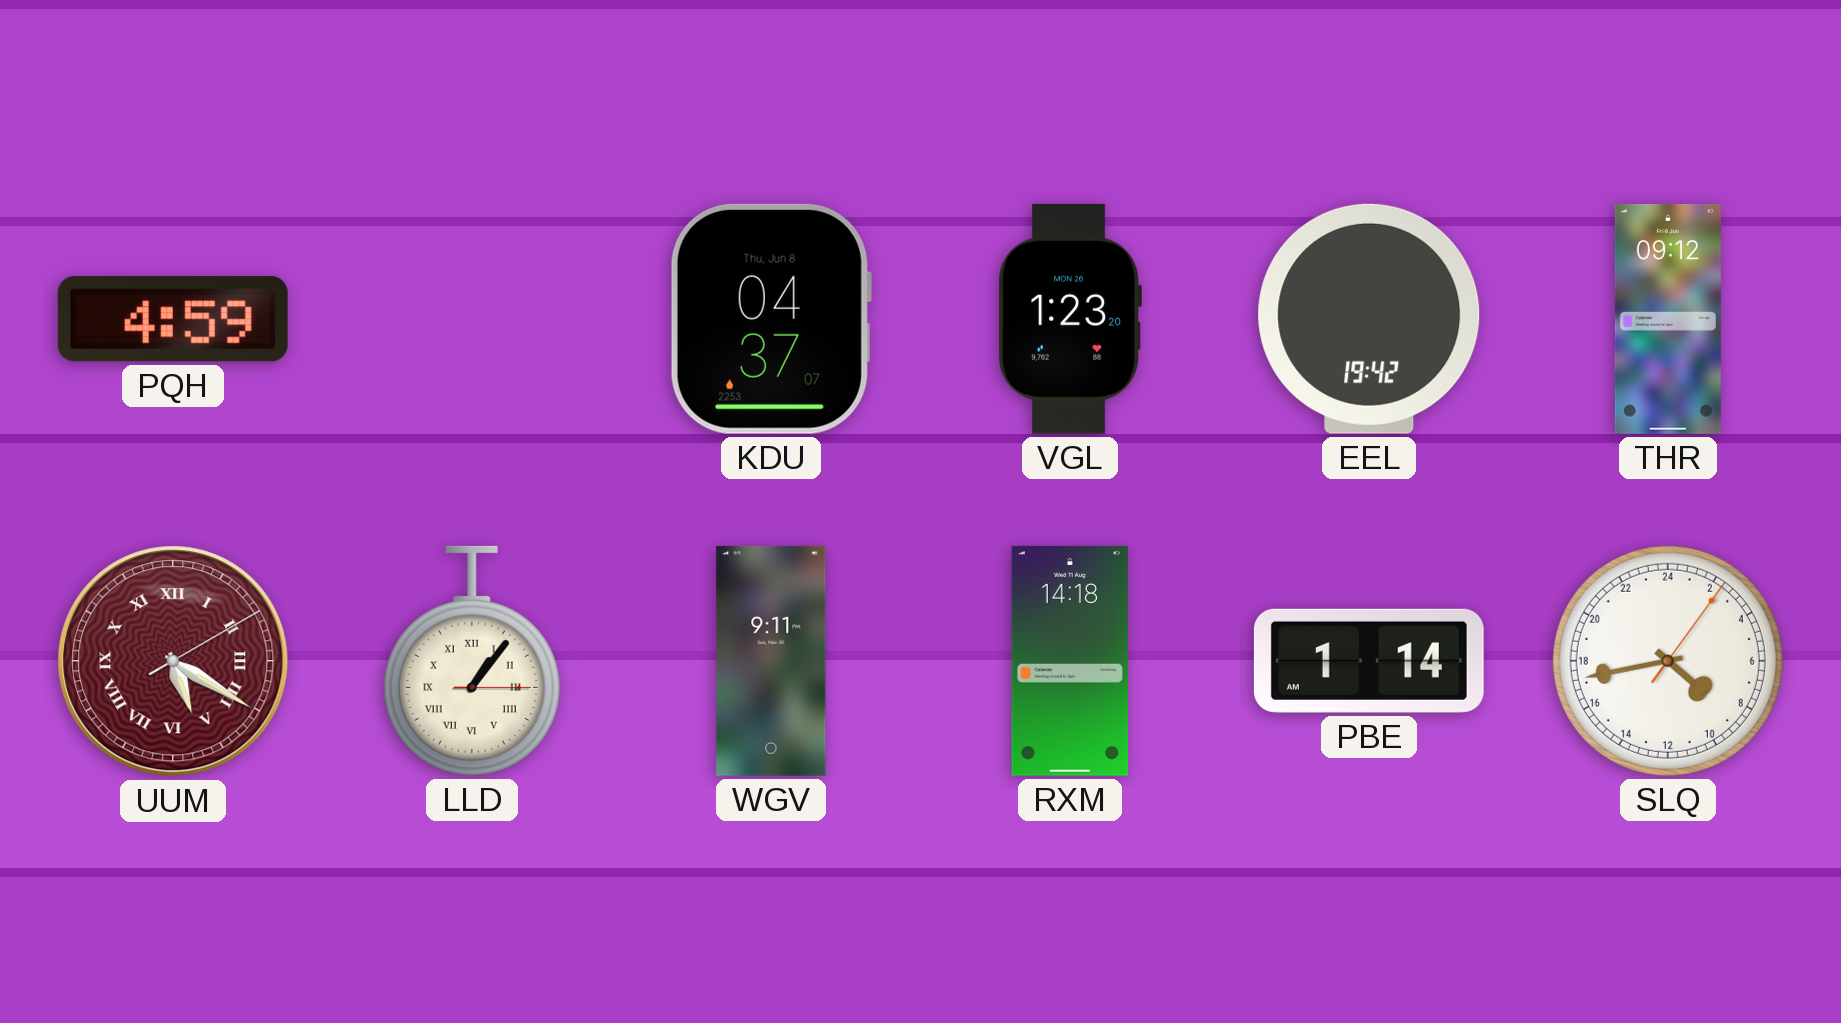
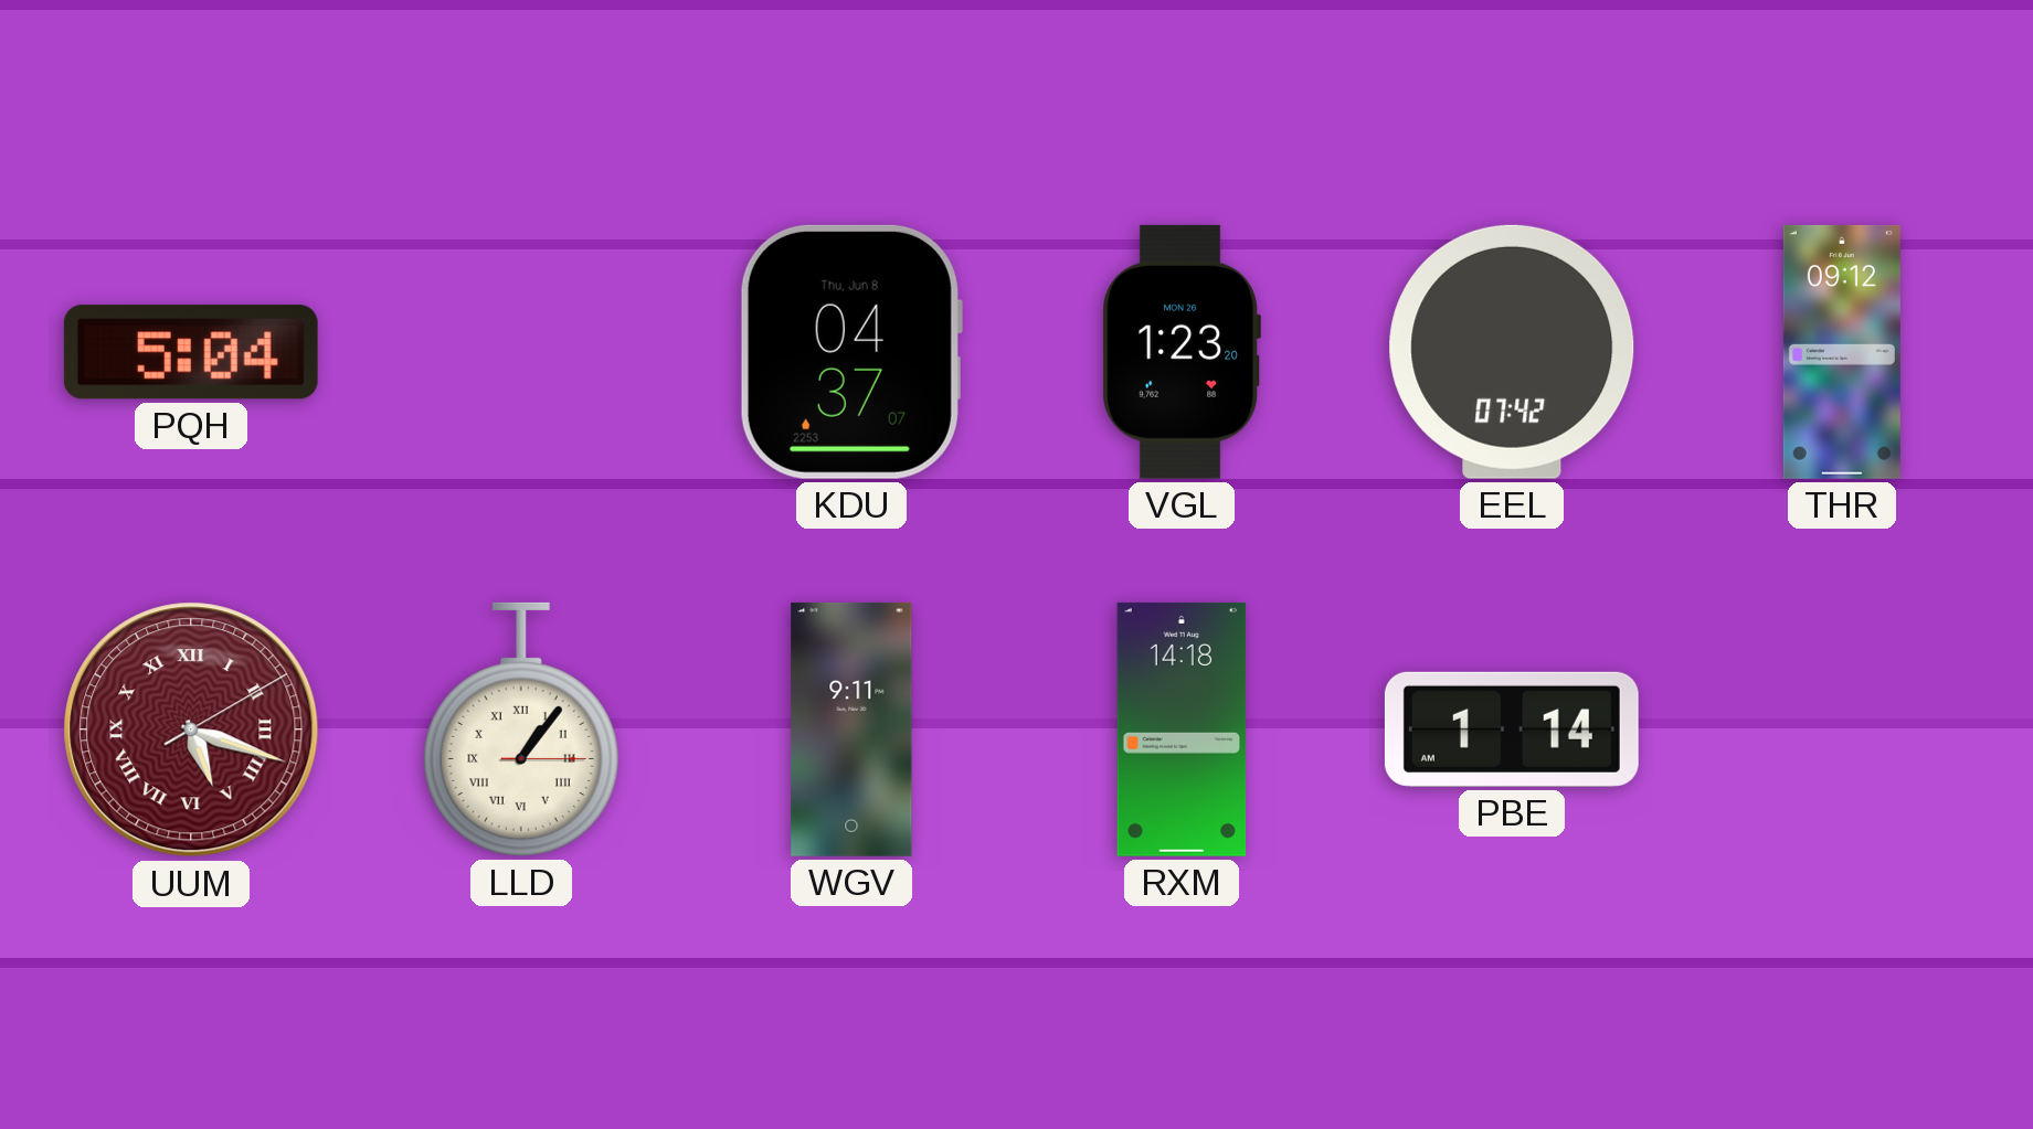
PQH: 4:59 -> 5:04
EEL: 19:42 -> 07:42
UUM: 5:20 -> 5:18
SLQ: 8:43 -> none
